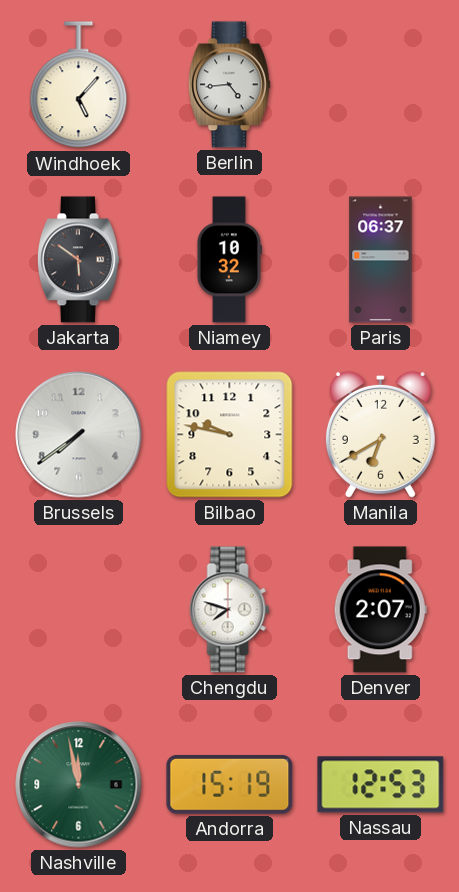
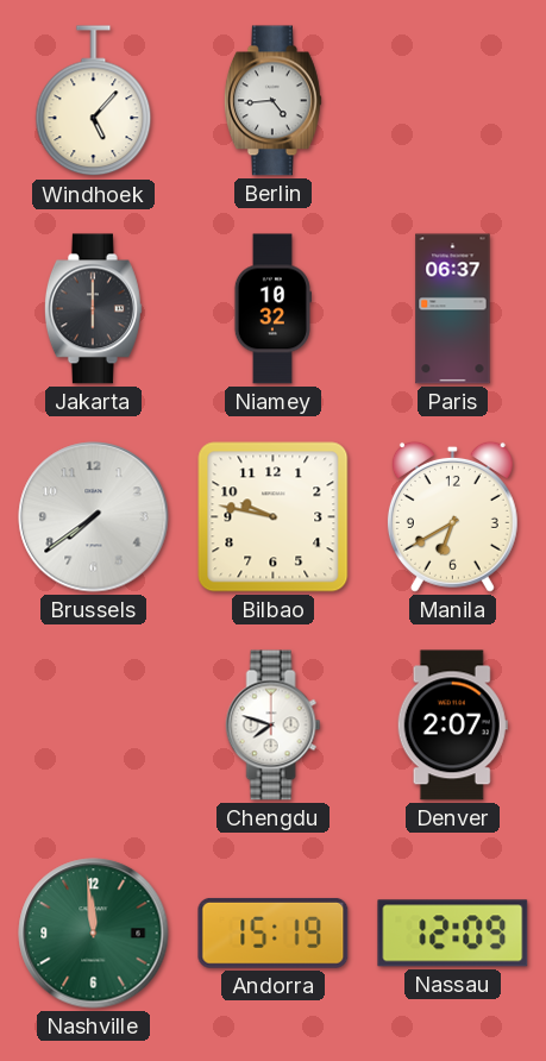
Jakarta: 5:51 -> 6:00
Nashville: 11:58 -> 11:59
Nassau: 12:53 -> 12:09
